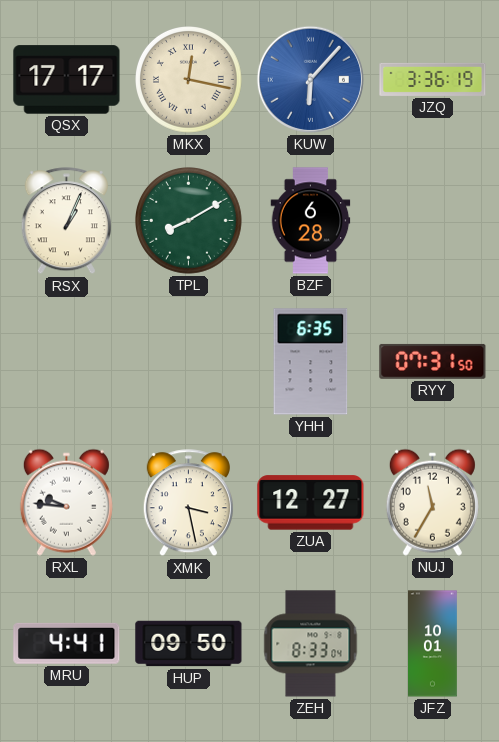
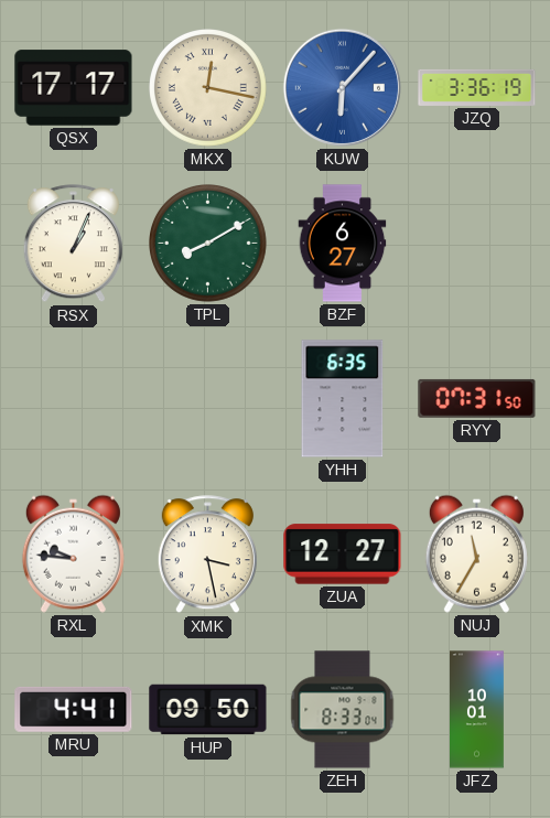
BZF: 6:28 -> 6:27
